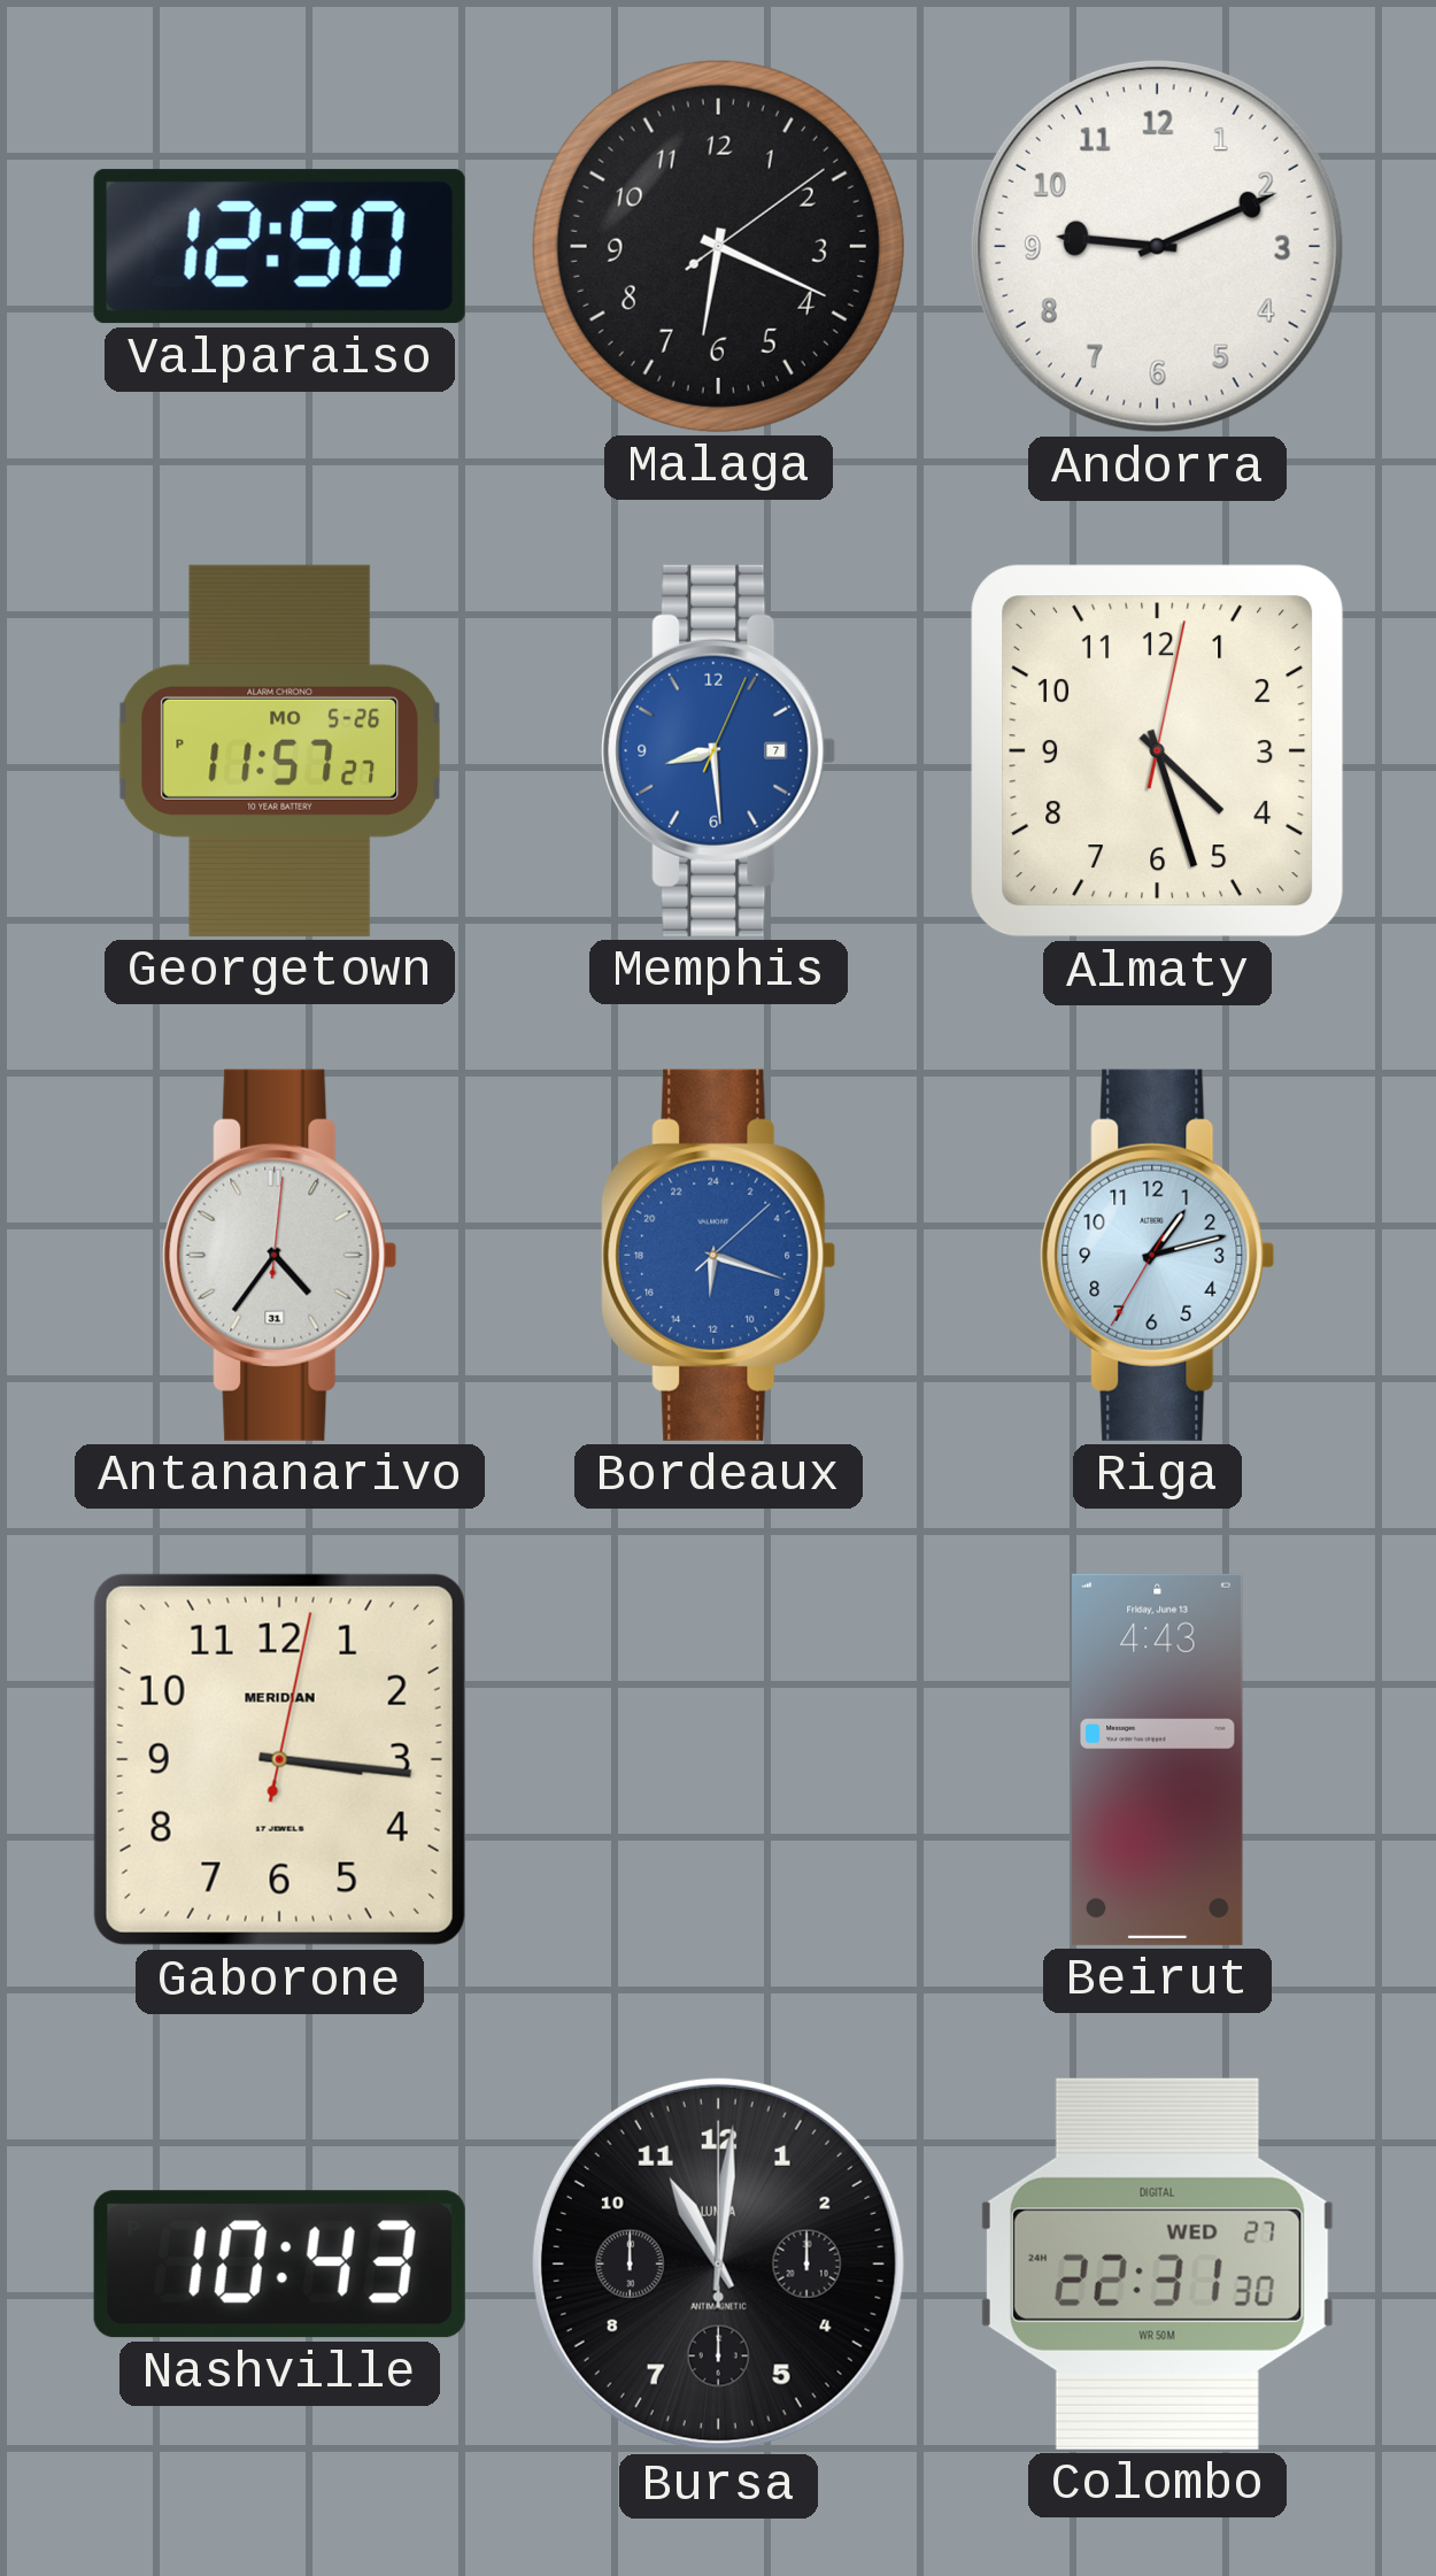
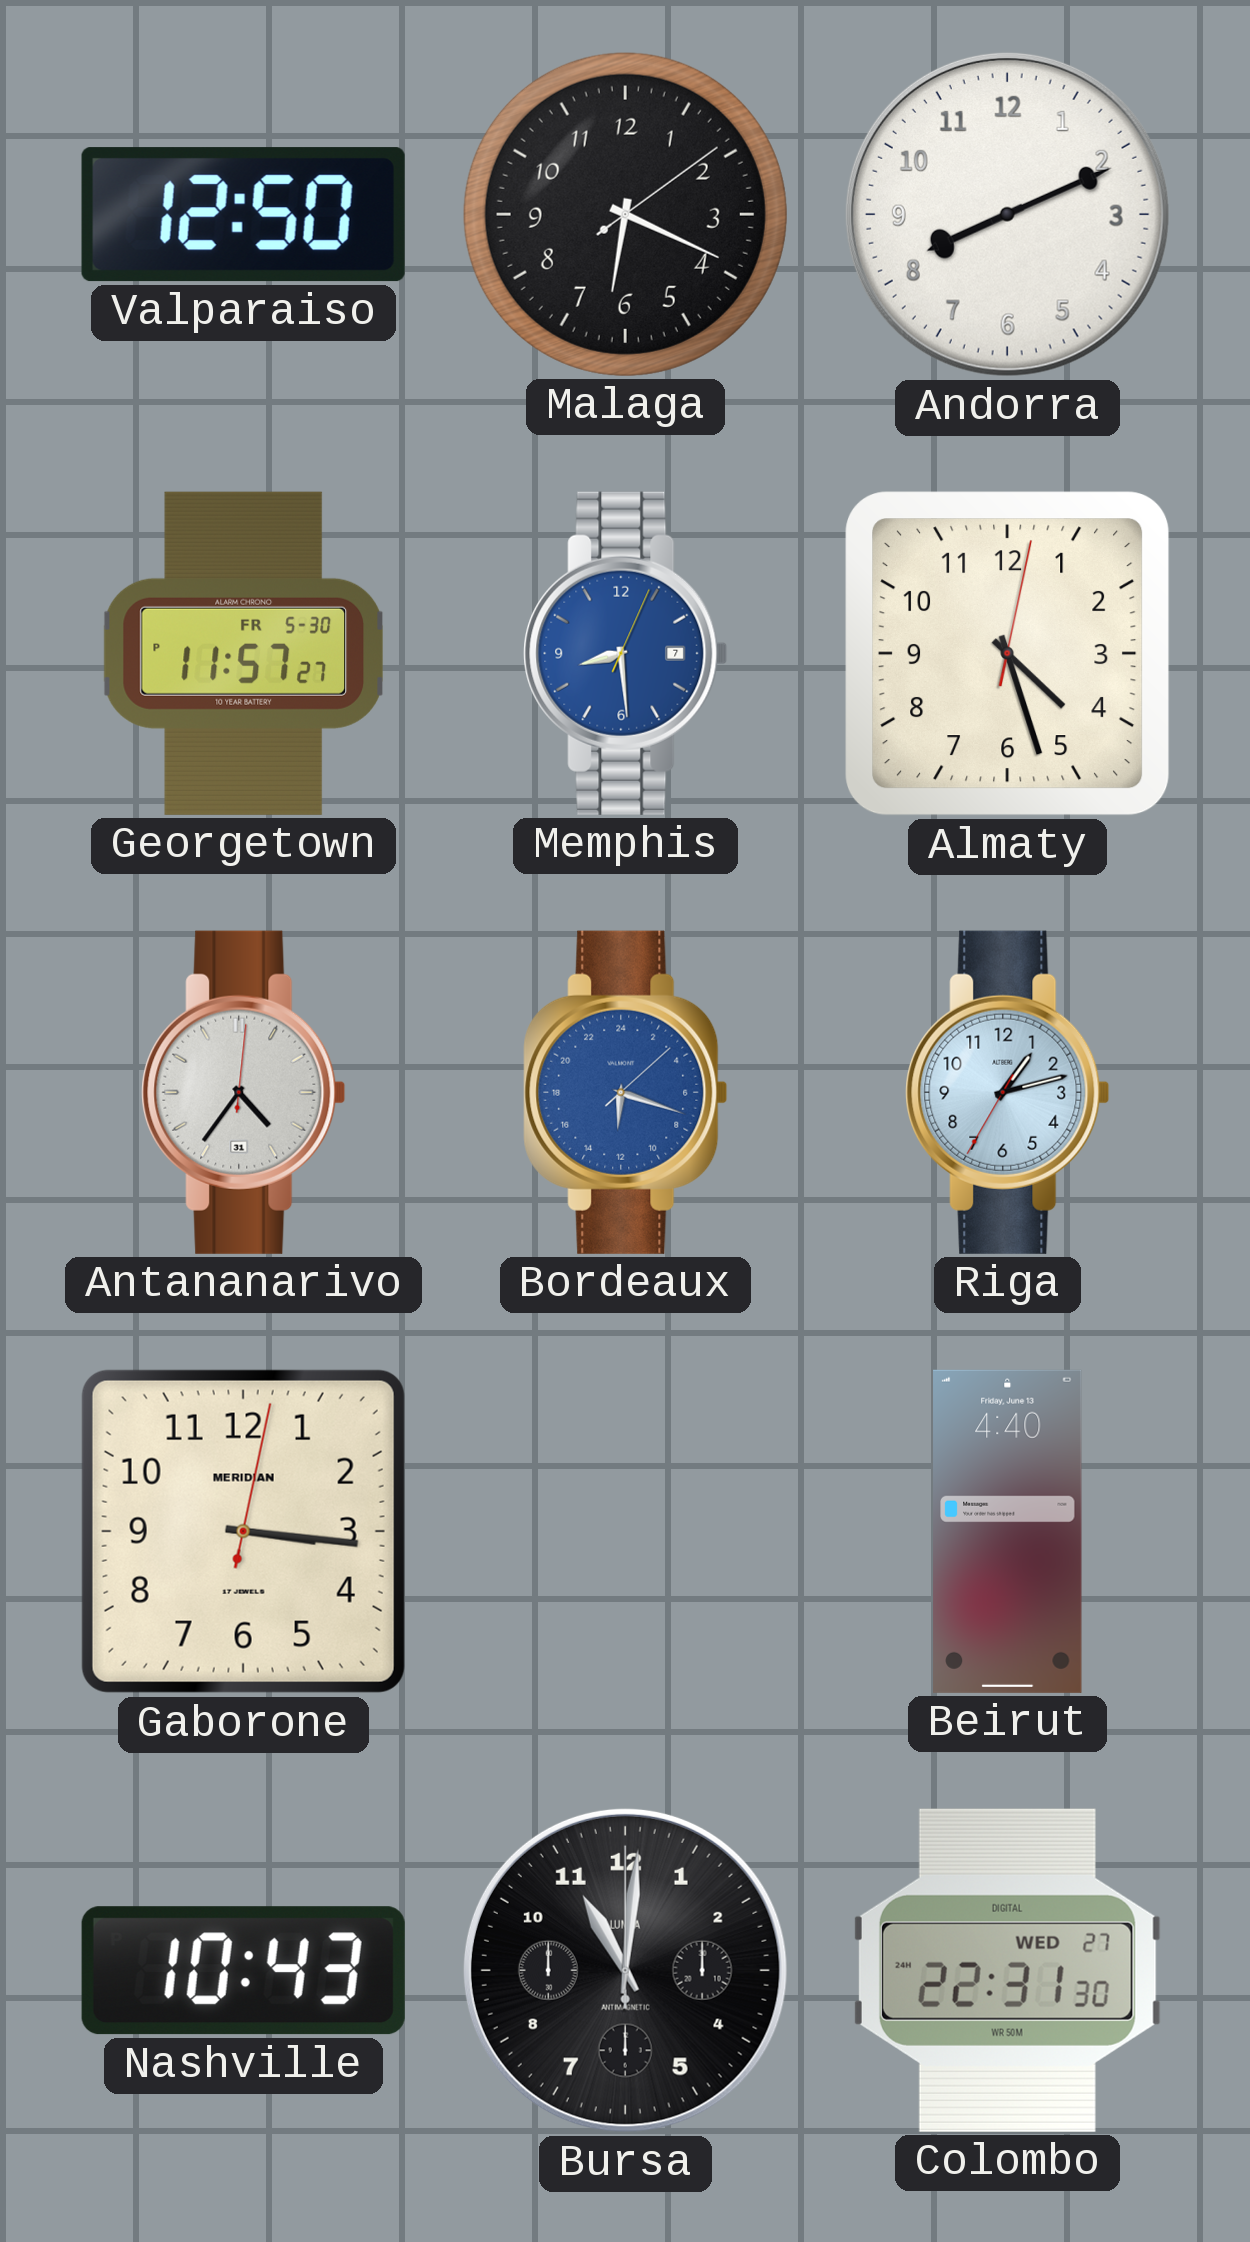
Andorra: 9:11 -> 8:11
Georgetown date: MO 5-26 -> FR 5-30
Beirut: 4:43 -> 4:40
